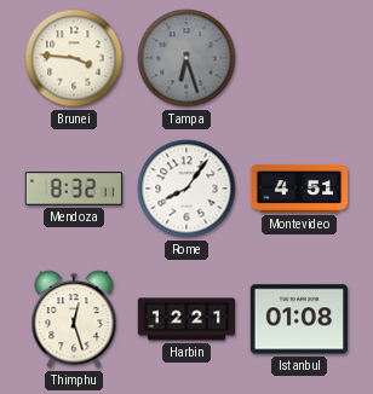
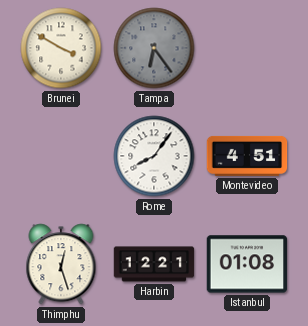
Brunei: 3:46 -> 3:50
Tampa: 6:27 -> 6:24
Mendoza: 8:32 -> none
